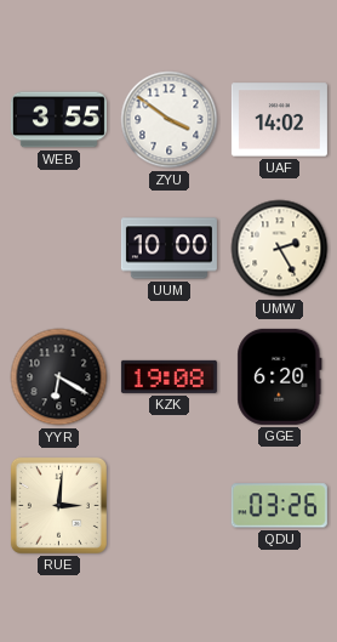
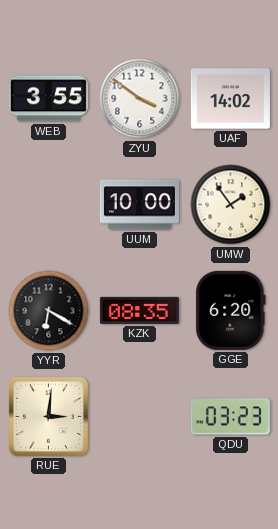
UMW: 2:25 -> 1:54
KZK: 19:08 -> 08:35
QDU: 03:26 -> 03:23
